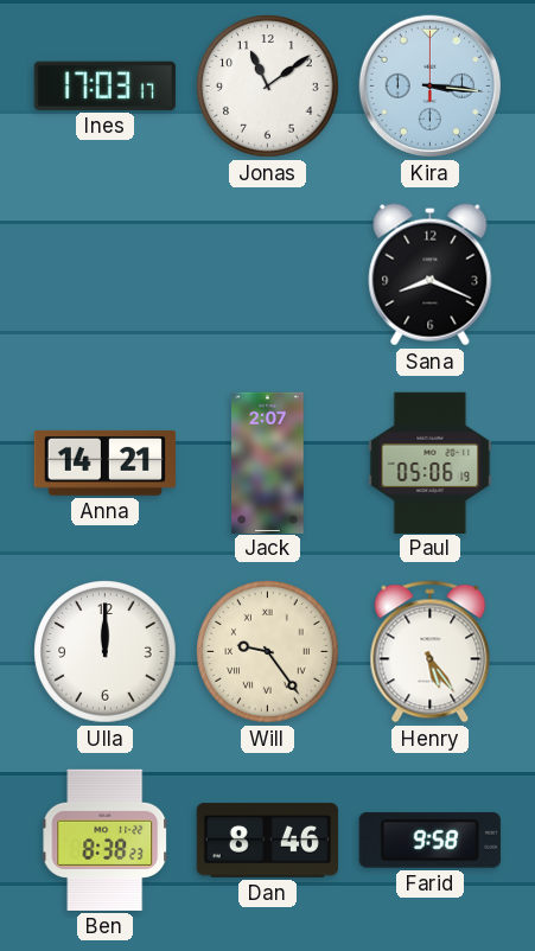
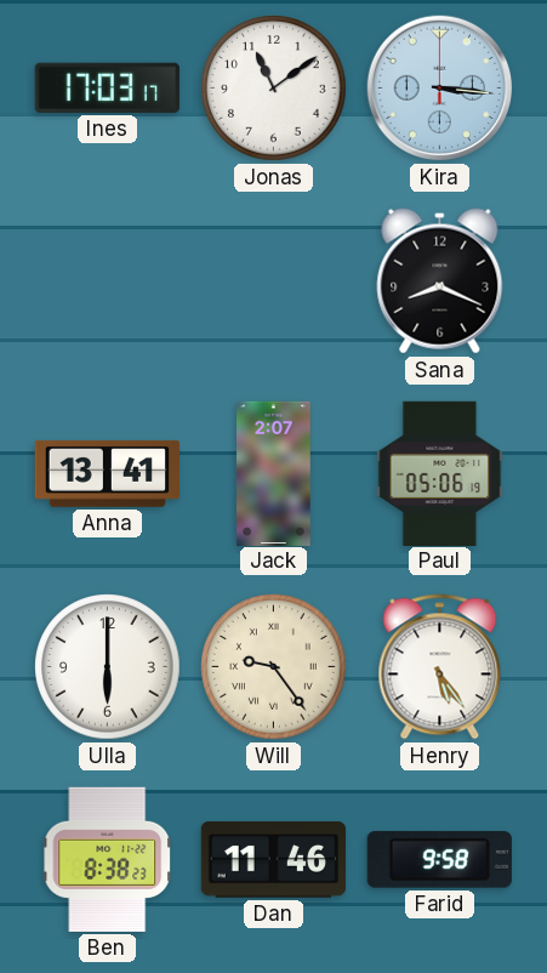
Anna: 14:21 -> 13:41
Ulla: 12:00 -> 6:00
Dan: 8:46 -> 11:46
